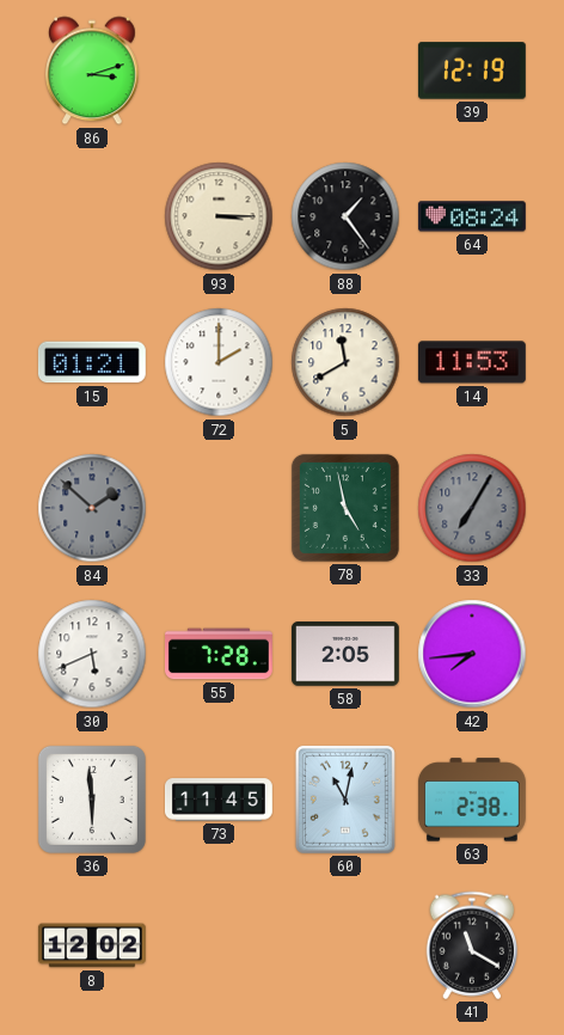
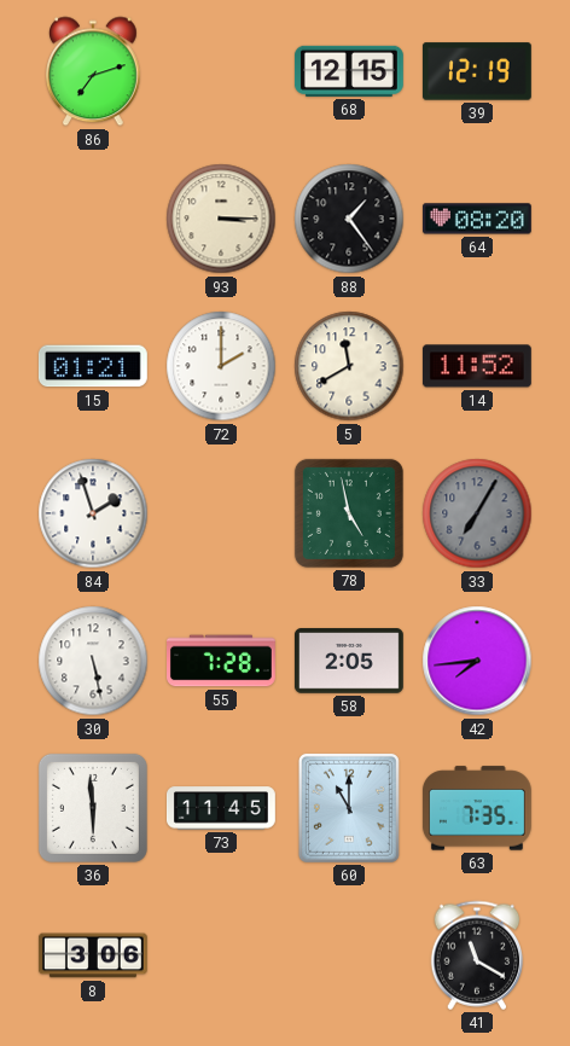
86: 3:12 -> 7:12
68: none -> 12:15
64: 08:24 -> 08:20
14: 11:53 -> 11:52
84: 1:52 -> 1:57
84 dial: grey -> white
30: 5:41 -> 5:28
60: 11:02 -> 11:00
63: 2:38 -> 7:35
8: 12:02 -> 3:06
